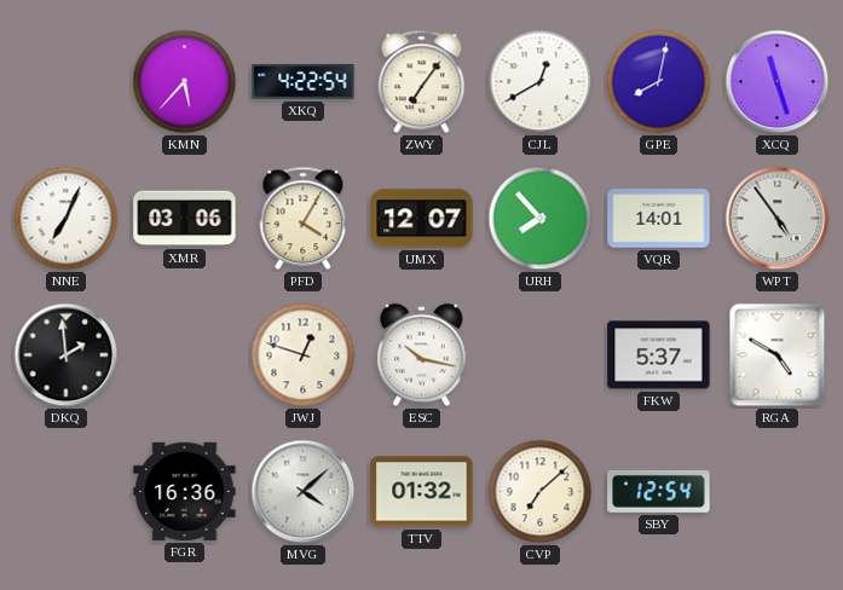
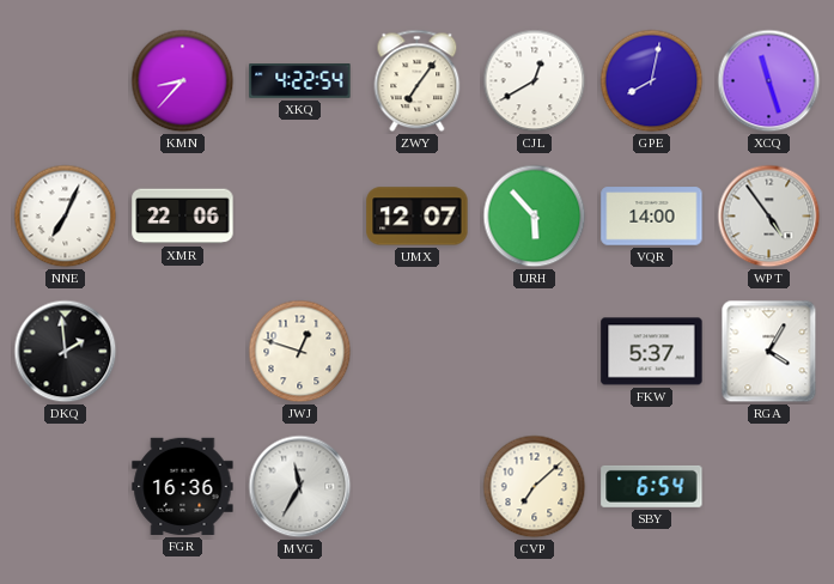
KMN: 5:37 -> 8:37
XMR: 03:06 -> 22:06
PFD: 4:05 -> none
URH: 7:53 -> 5:53
VQR: 14:01 -> 14:00
ESC: 10:17 -> none
RGA: 4:50 -> 4:05
MVG: 4:08 -> 11:35
TTV: 01:32 -> none
SBY: 12:54 -> 6:54
